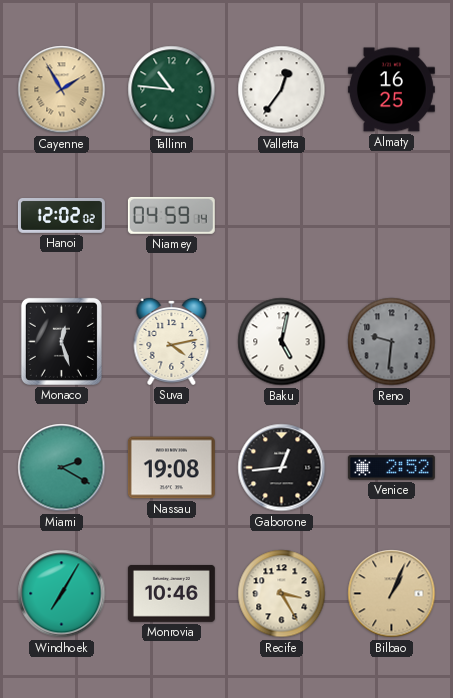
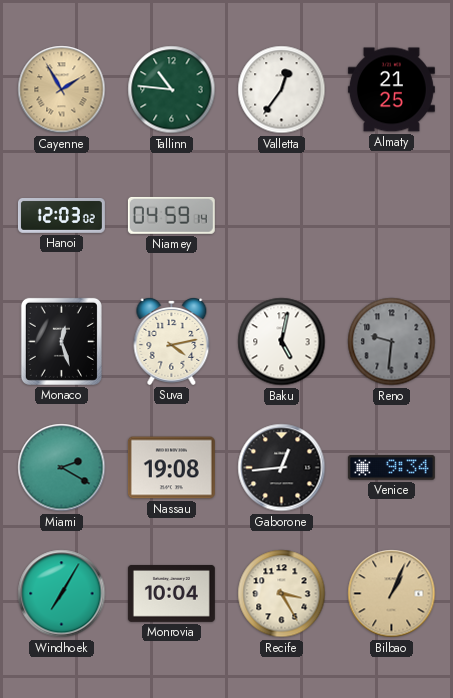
Almaty: 16:25 -> 21:25
Hanoi: 12:02 -> 12:03
Venice: 2:52 -> 9:34
Monrovia: 10:46 -> 10:04
